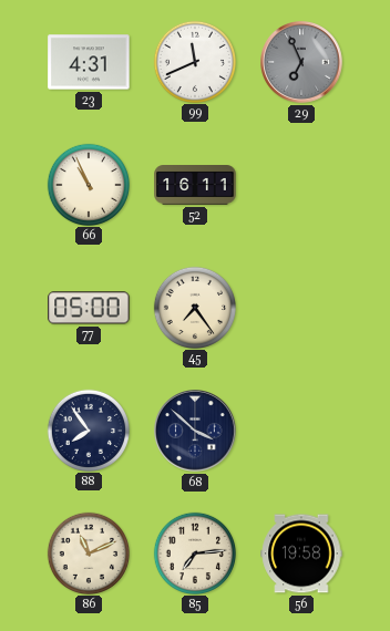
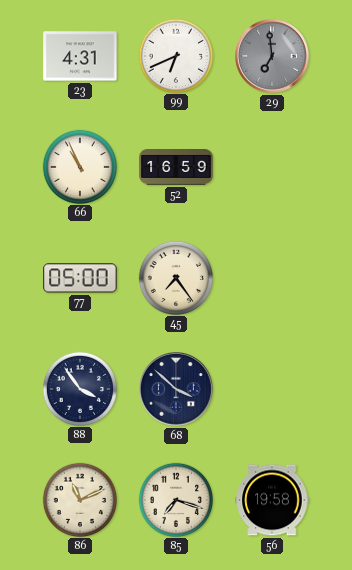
99: 11:41 -> 6:41
29: 6:56 -> 6:59
52: 16:11 -> 16:59
88: 7:54 -> 3:54
85: 7:14 -> 7:18
